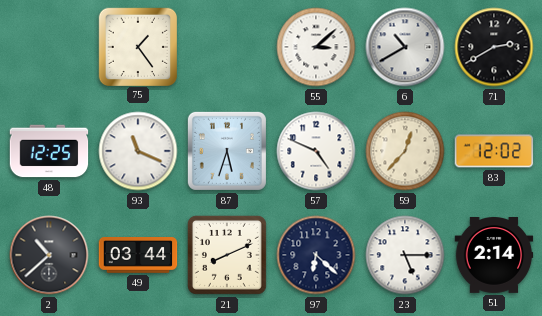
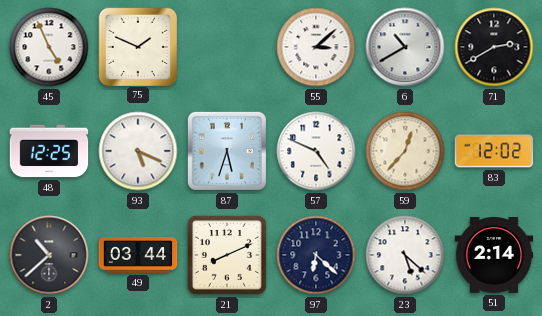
45: none -> 4:56
75: 1:24 -> 1:49
93: 11:19 -> 5:19
23: 5:15 -> 5:22
